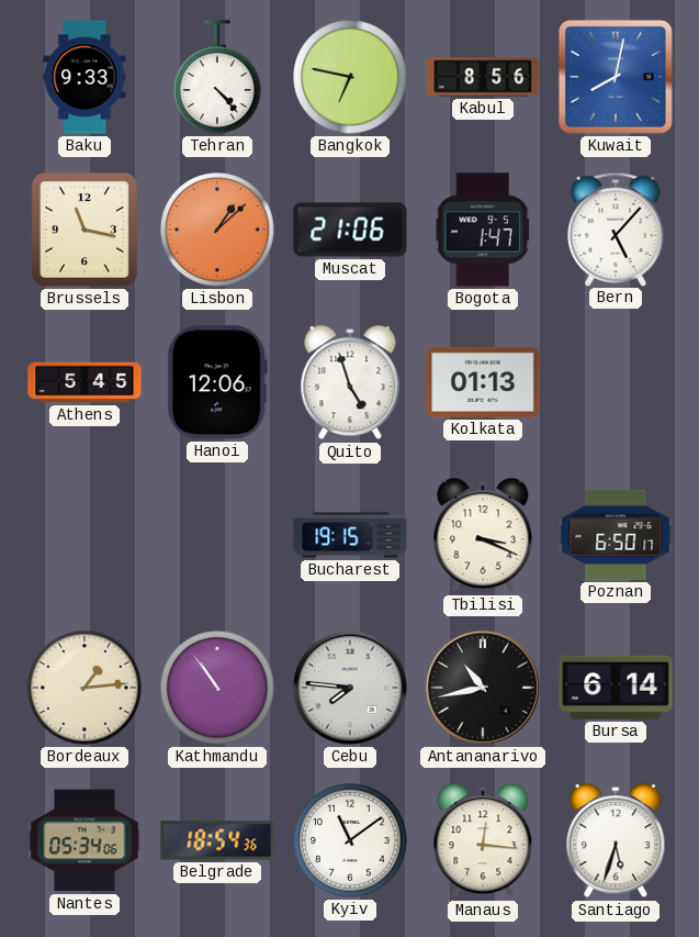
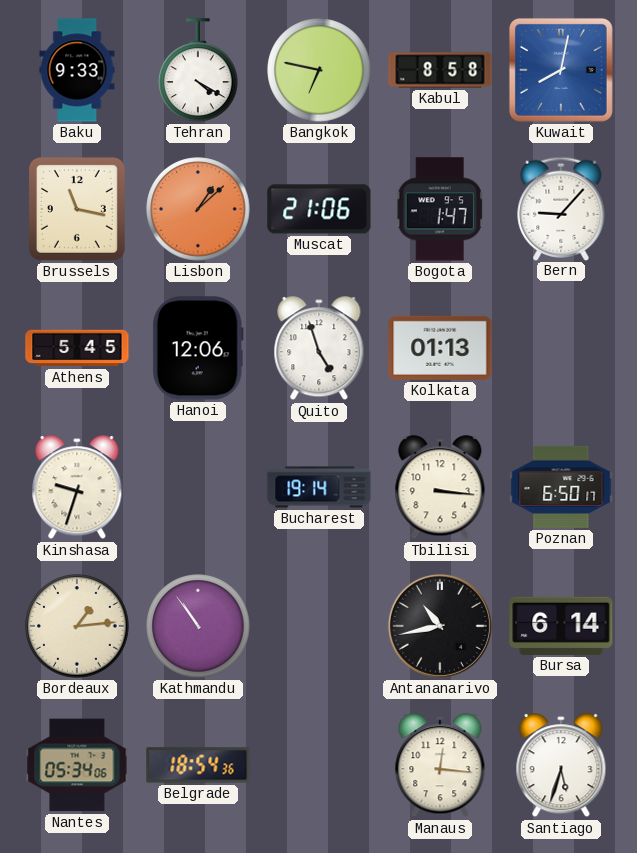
Tehran: 4:23 -> 4:20
Kabul: 8:56 -> 8:58
Bern: 5:07 -> 9:07
Kinshasa: none -> 9:33
Bucharest: 19:15 -> 19:14
Tbilisi: 3:19 -> 3:16
Cebu: 7:46 -> none
Kyiv: 11:09 -> none
